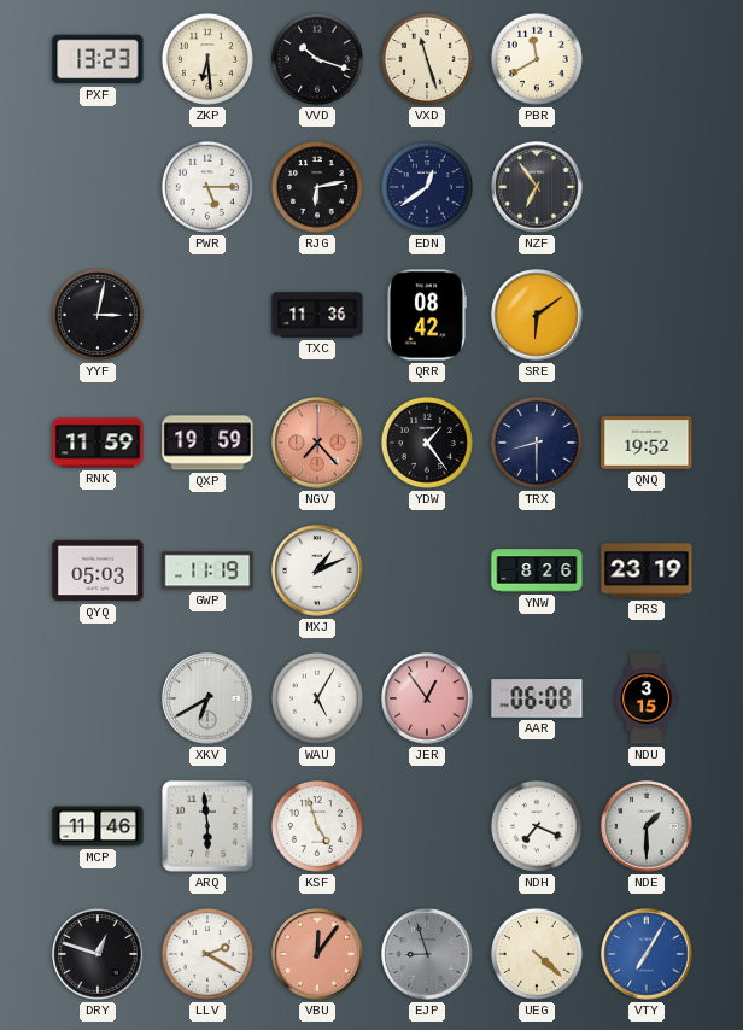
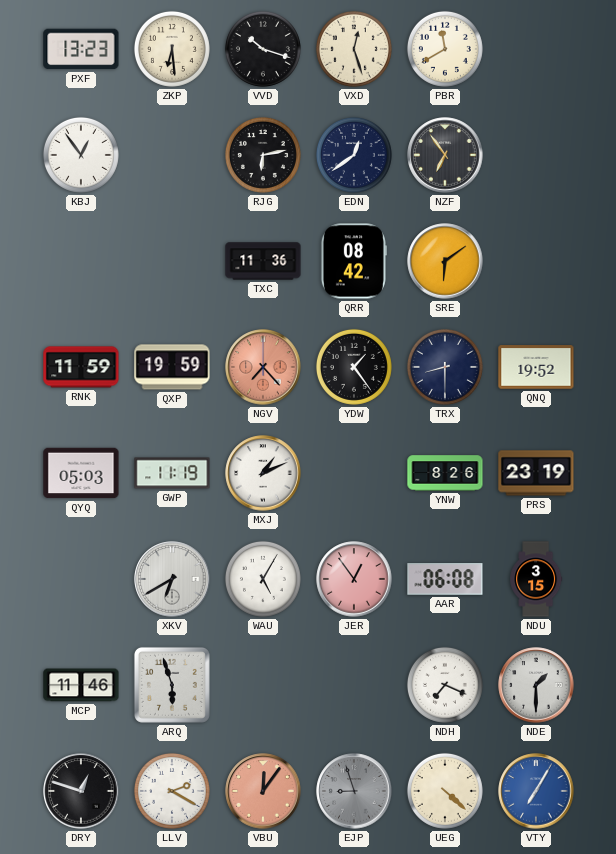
VXD: 11:27 -> 12:27
KBJ: none -> 12:54
PWR: 5:15 -> none
YYF: 3:02 -> none
ARQ: 5:59 -> 5:57
KSF: 4:57 -> none
